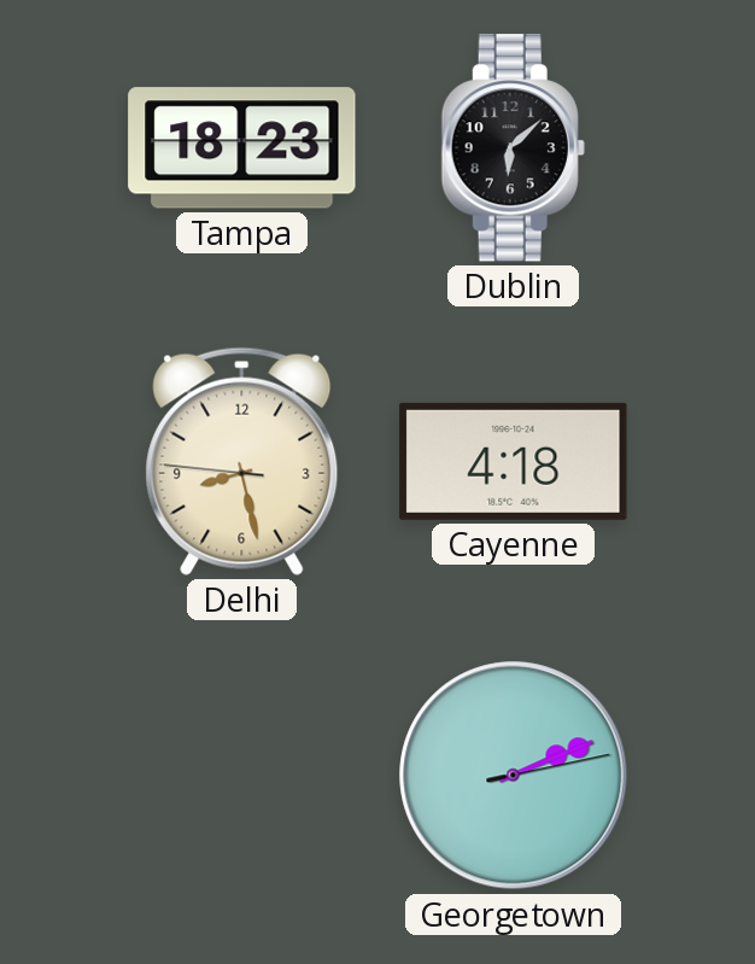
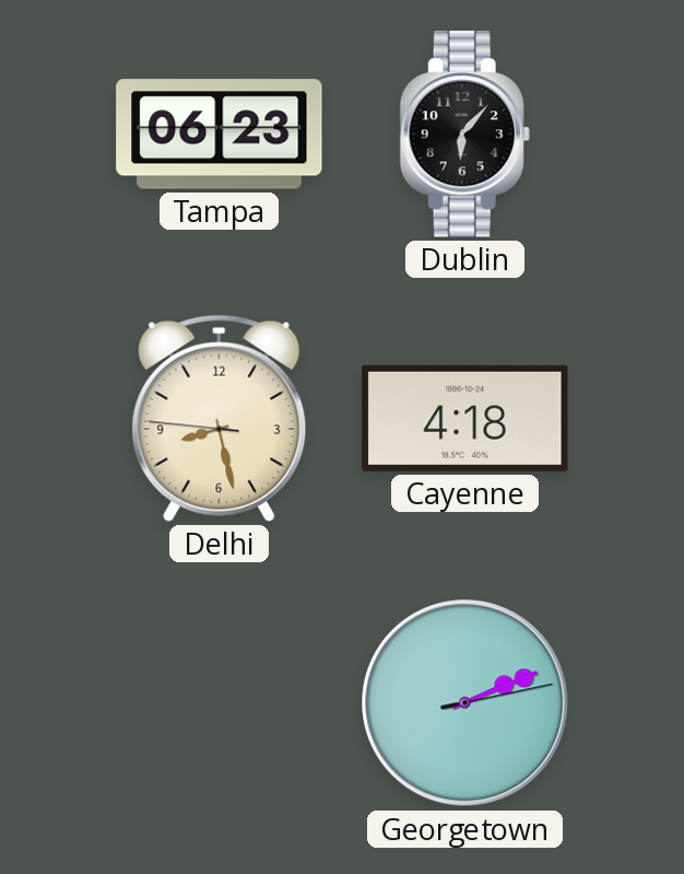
Tampa: 18:23 -> 06:23
Dublin: 6:08 -> 6:07
